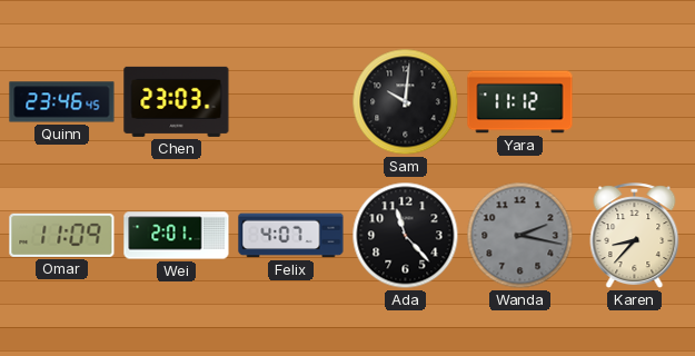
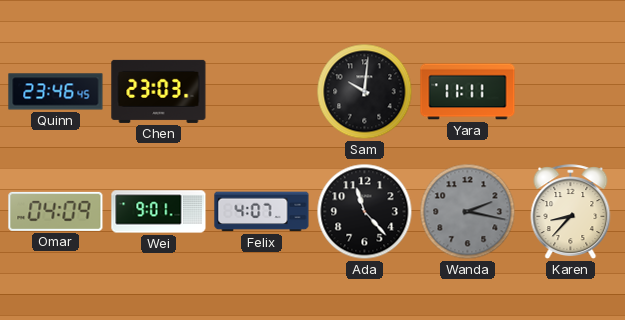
Yara: 11:12 -> 11:11
Omar: 11:09 -> 04:09
Wei: 2:01 -> 9:01
